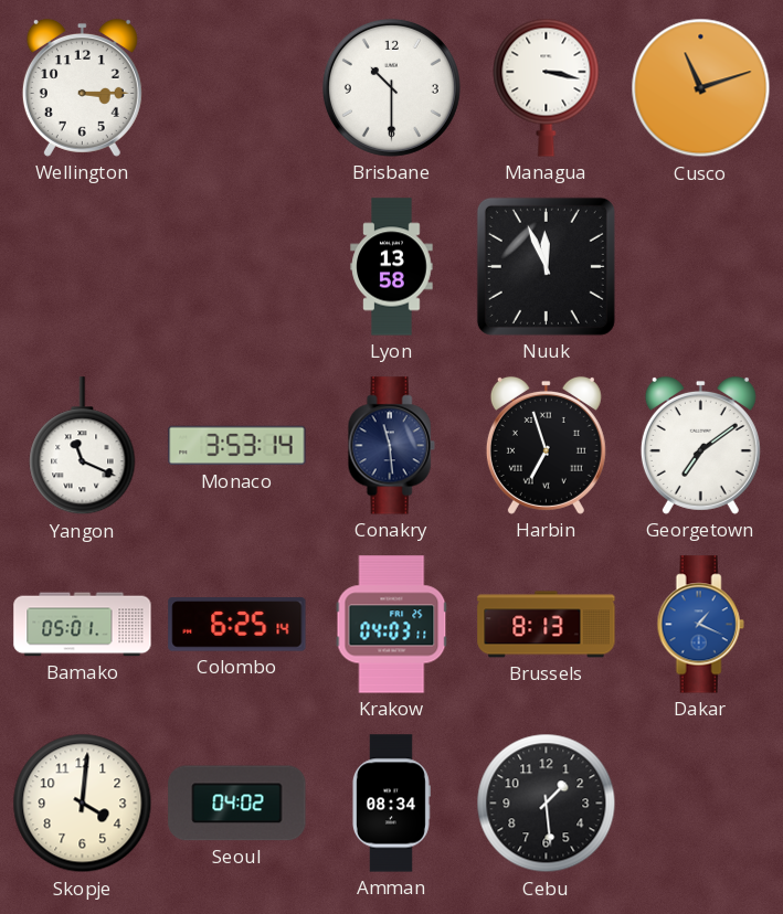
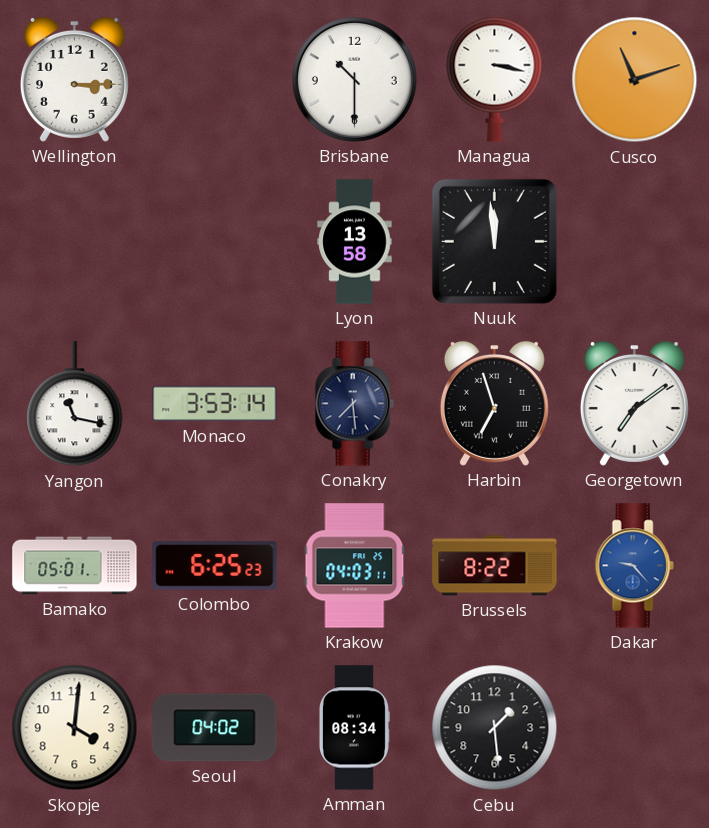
Nuuk: 11:56 -> 11:59
Yangon: 11:19 -> 11:17
Conakry: 11:29 -> 7:29
Colombo: 6:25:14 -> 6:25:23
Brussels: 8:13 -> 8:22
Dakar: 1:19 -> 9:23
